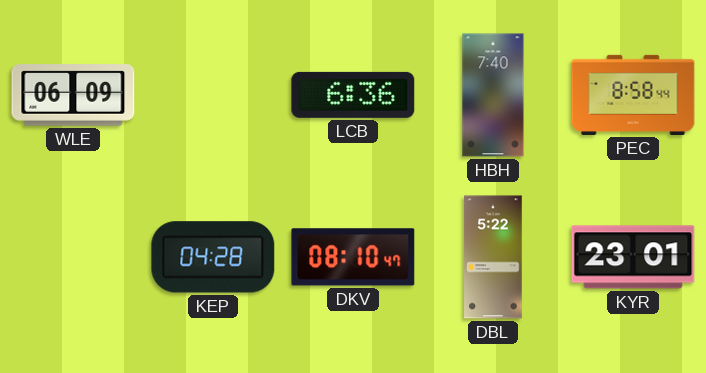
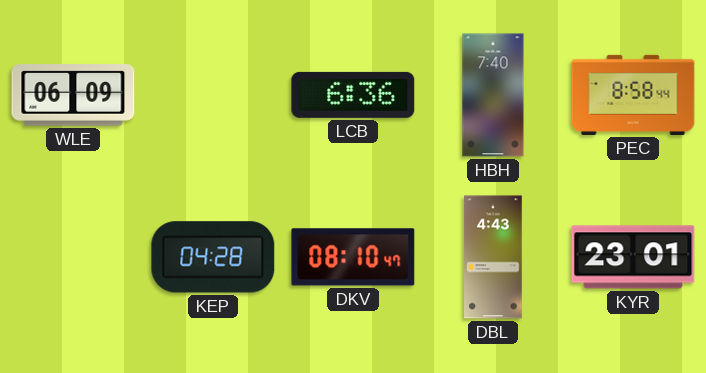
DBL: 5:22 -> 4:43
